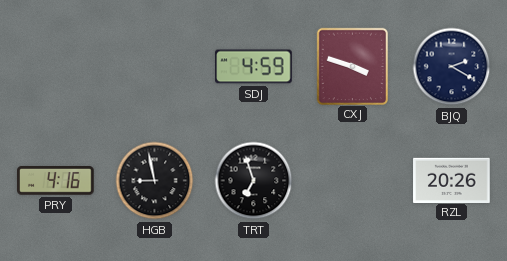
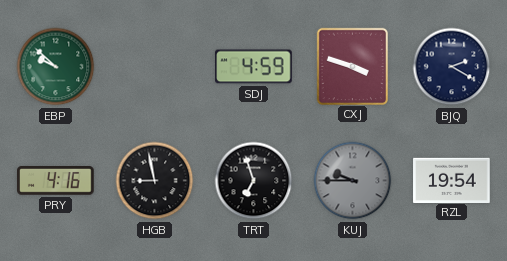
EBP: none -> 9:52
KUJ: none -> 9:45
RZL: 20:26 -> 19:54
